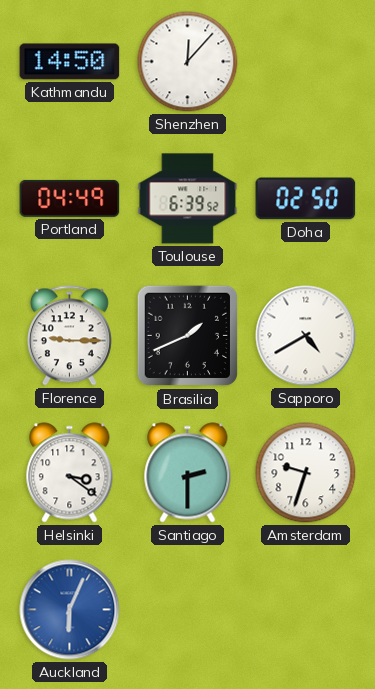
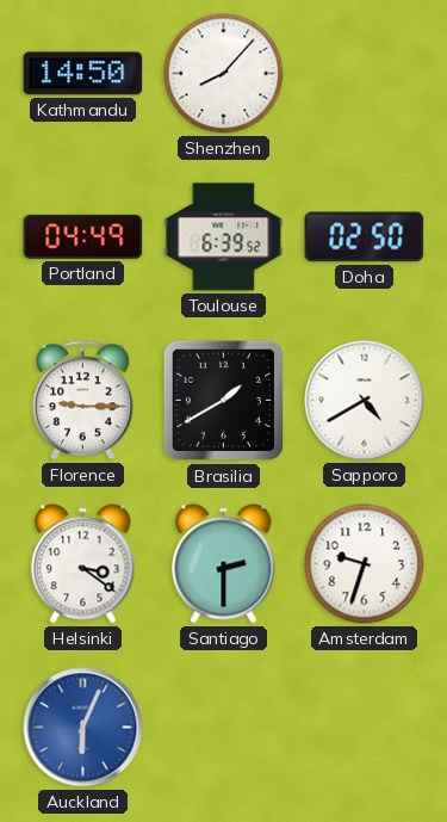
Shenzhen: 12:07 -> 8:07
Brasilia: 1:41 -> 1:40
